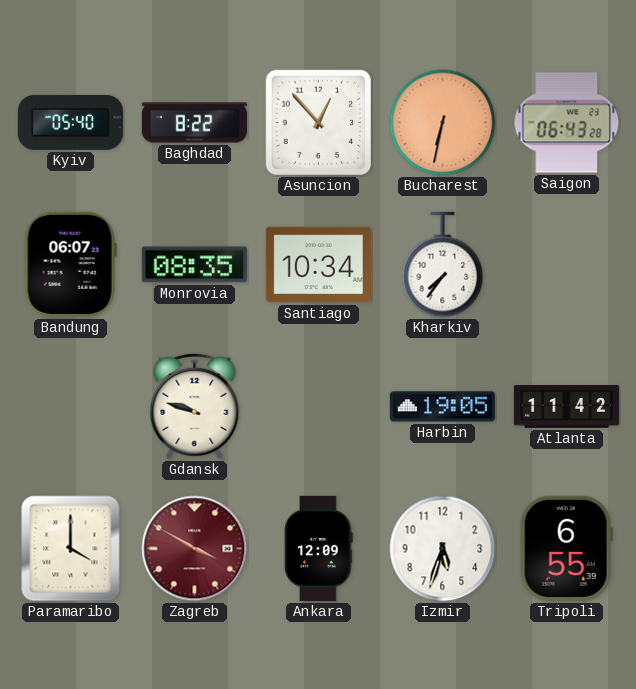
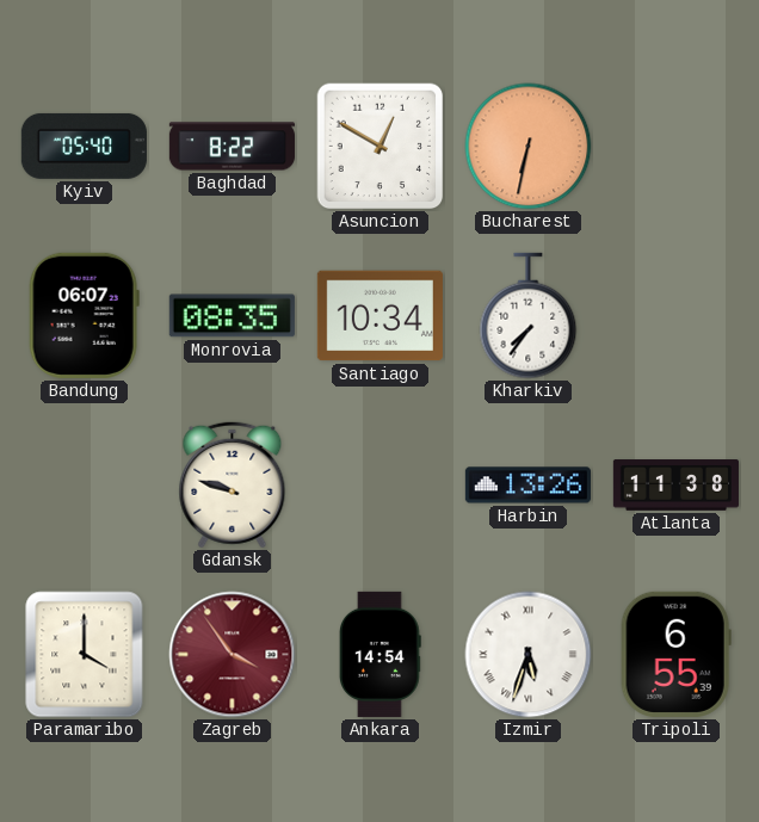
Asuncion: 12:53 -> 12:50
Saigon: 06:43 -> none
Harbin: 19:05 -> 13:26
Atlanta: 11:42 -> 11:38
Zagreb: 3:50 -> 3:54
Ankara: 12:09 -> 14:54
Izmir numerals: Arabic -> Roman
